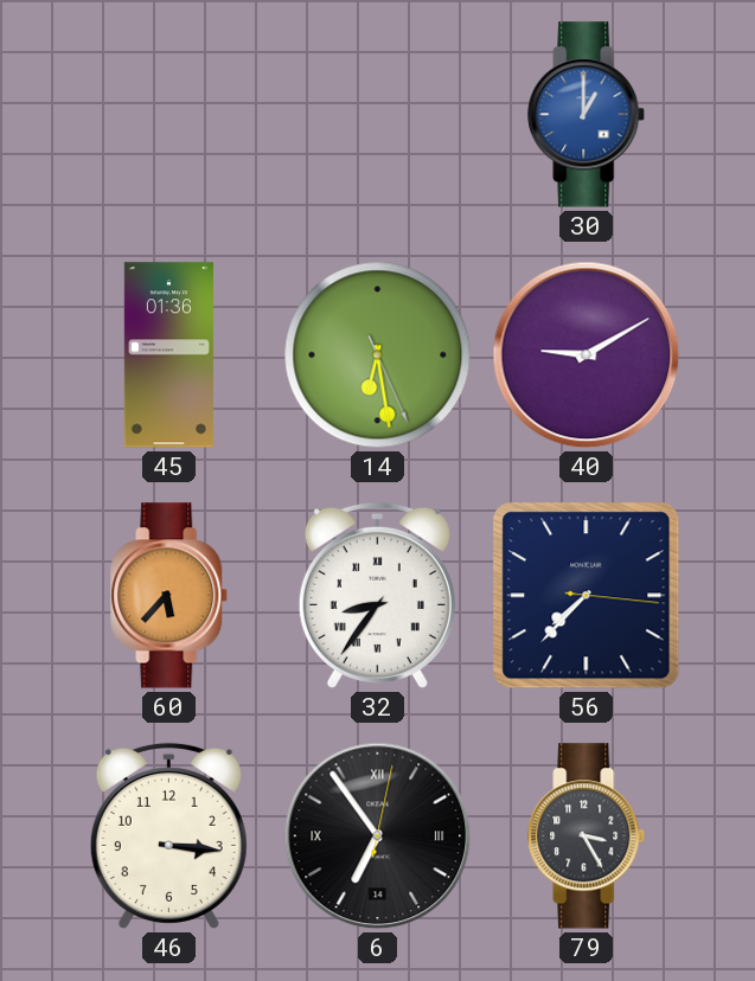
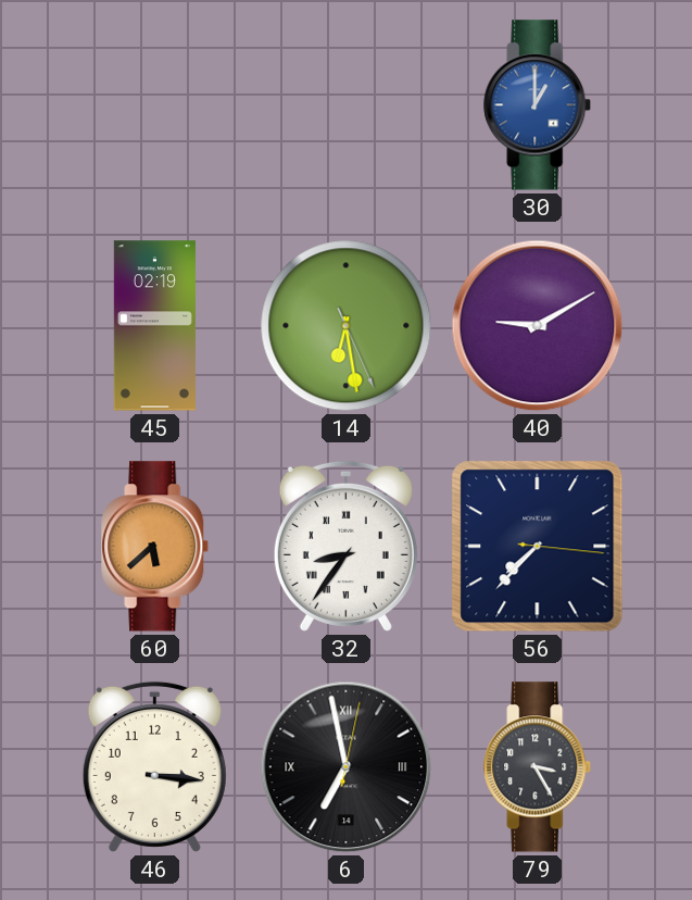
45: 01:36 -> 02:19
60: 5:37 -> 5:38
6: 6:54 -> 6:58
